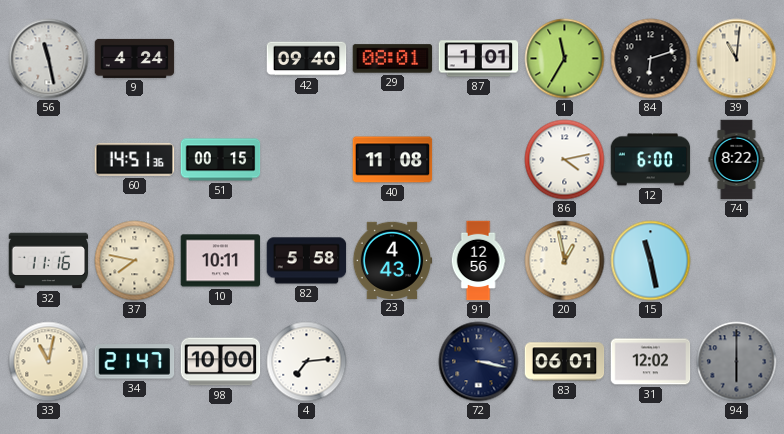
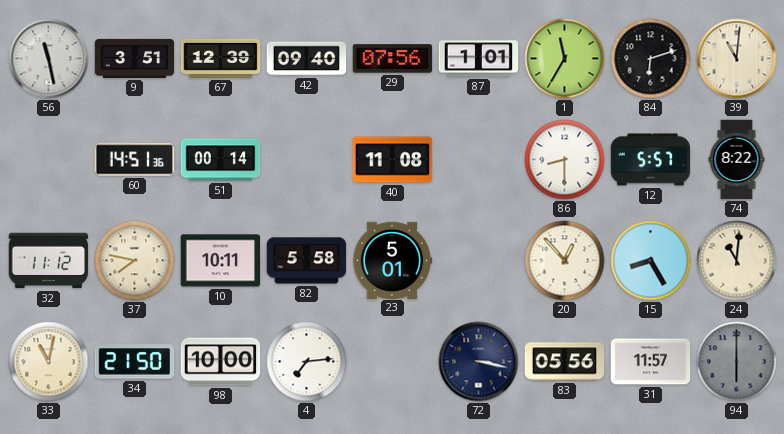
9: 4:24 -> 3:51
67: none -> 12:39
29: 08:01 -> 07:56
51: 00:15 -> 00:14
86: 4:13 -> 8:30
12: 6:00 -> 5:57
32: 11:16 -> 11:12
23: 4:43 -> 5:01
91: 12:56 -> none
20: 12:58 -> 12:53
15: 11:28 -> 8:25
24: none -> 11:01
34: 21:47 -> 21:50
83: 06:01 -> 05:56
31: 12:02 -> 11:57
